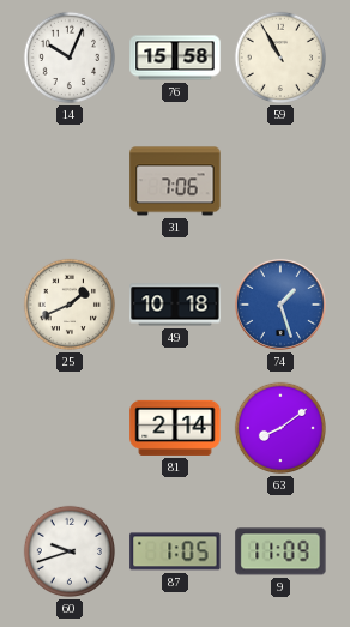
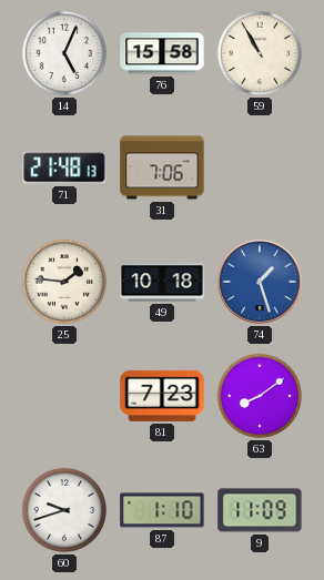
14: 10:04 -> 5:04
71: none -> 21:48
25: 1:41 -> 1:46
81: 2:14 -> 7:23
87: 1:05 -> 1:10
